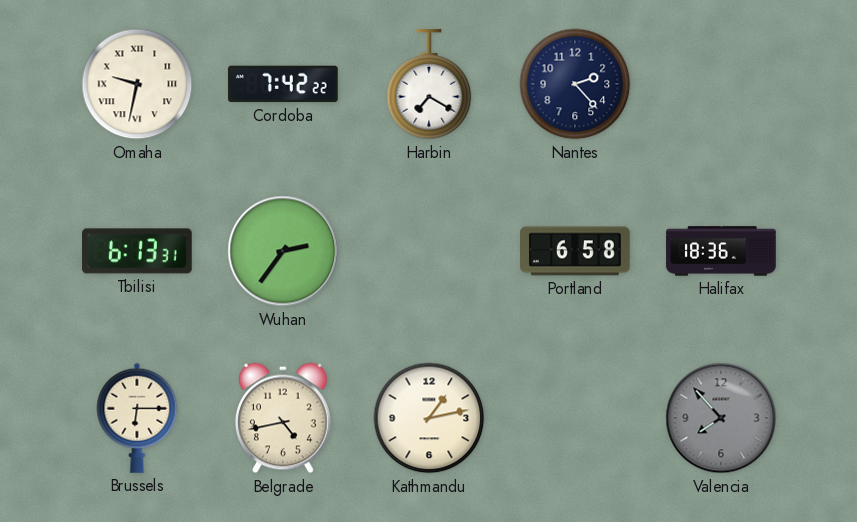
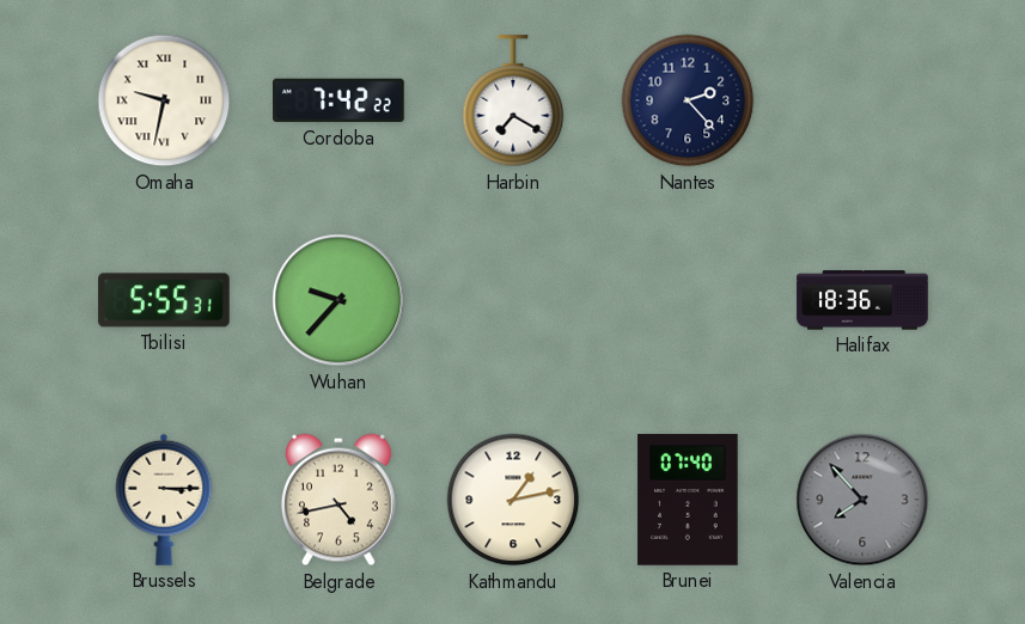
Tbilisi: 6:13 -> 5:55
Wuhan: 2:36 -> 9:37
Portland: 6:58 -> none
Brussels: 6:15 -> 3:15
Brunei: none -> 07:40
